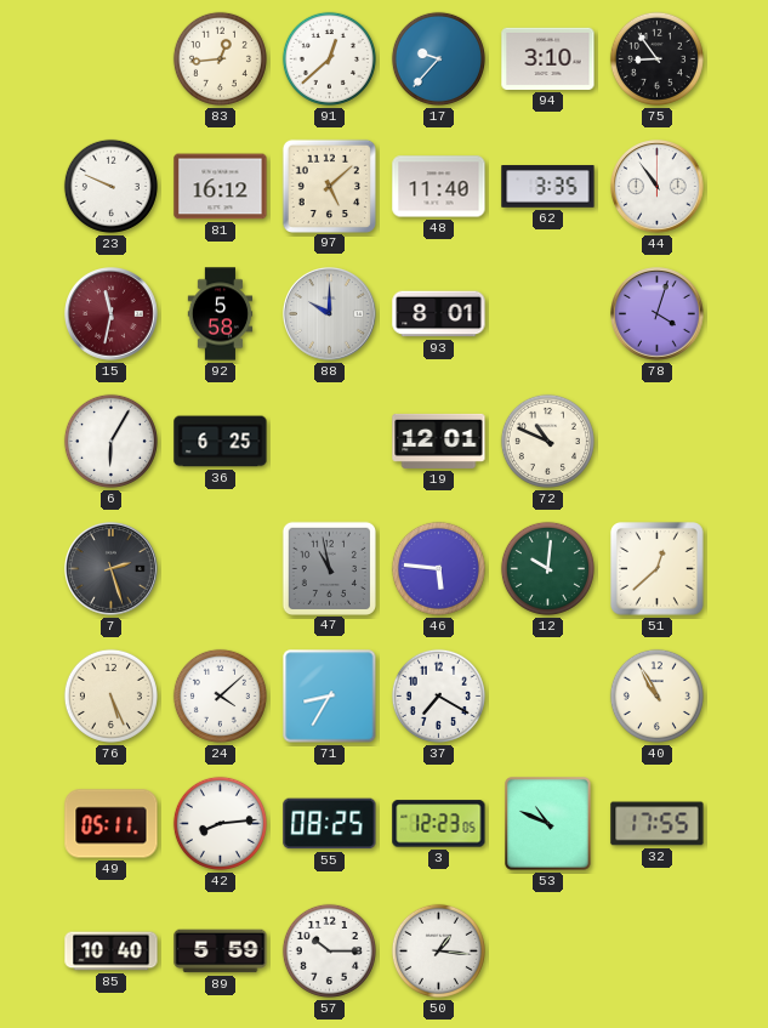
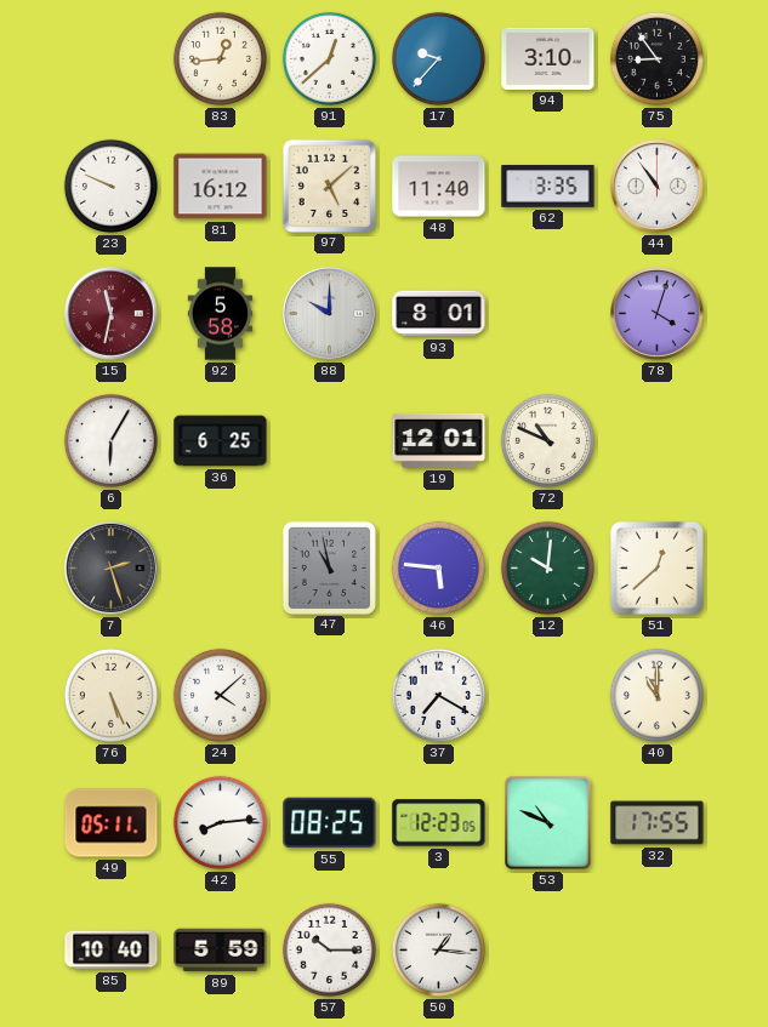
71: 8:35 -> none
40: 10:55 -> 11:00
